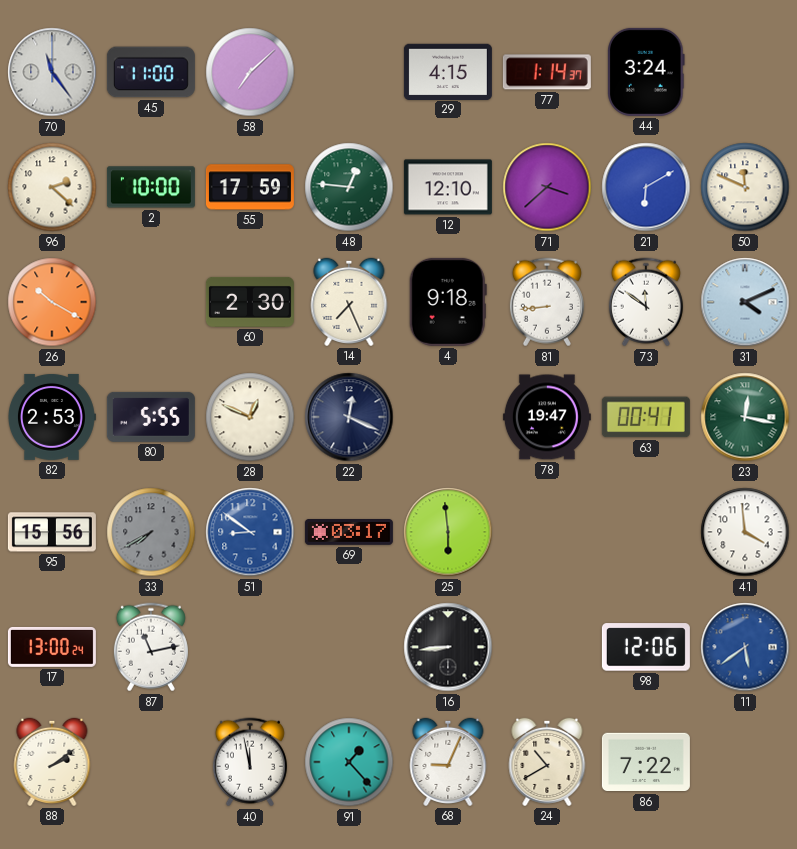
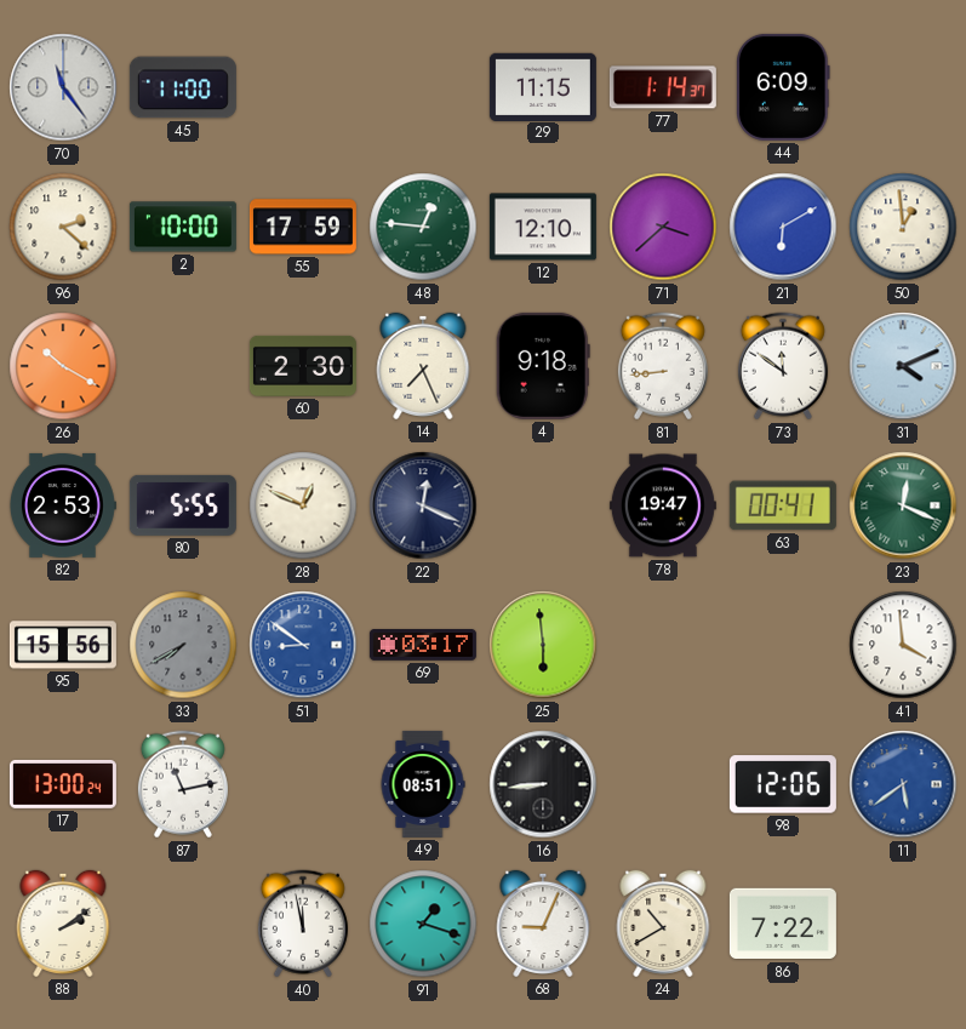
58: 7:08 -> none
29: 4:15 -> 11:15
44: 3:24 -> 6:09
50: 11:49 -> 12:59
23: 12:17 -> 12:19
49: none -> 08:51
91: 1:23 -> 1:18
